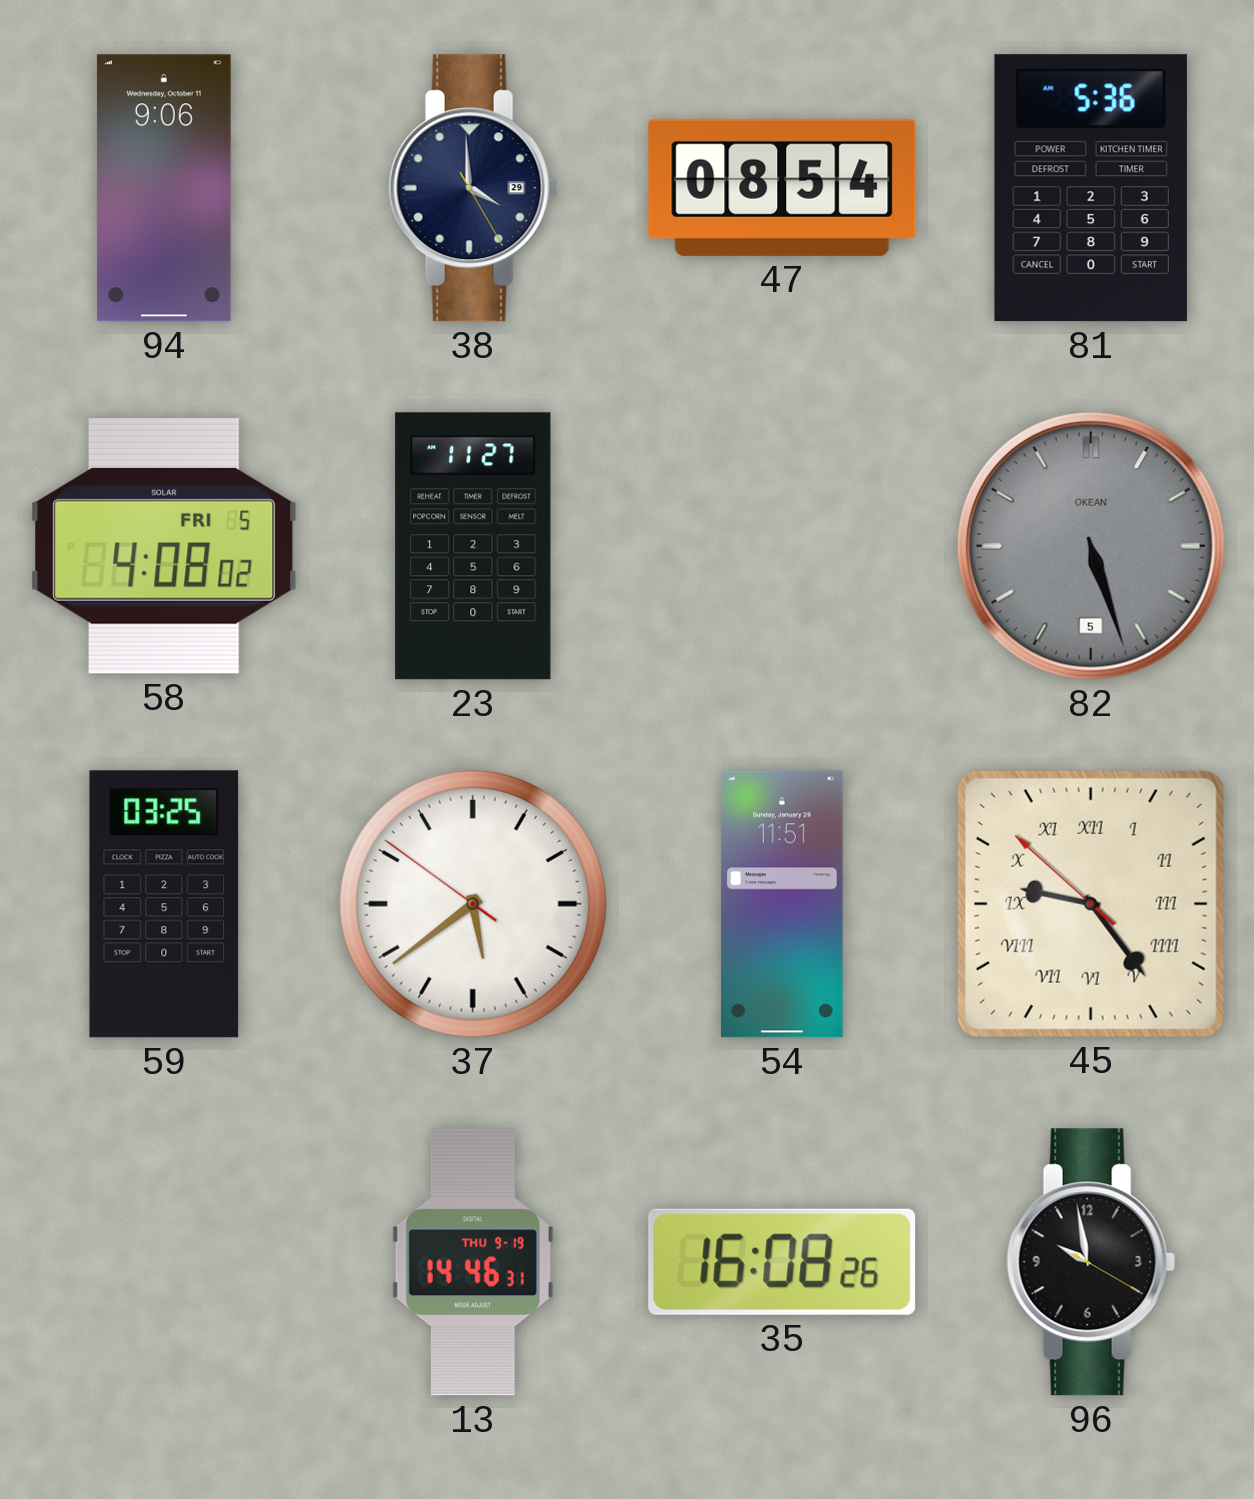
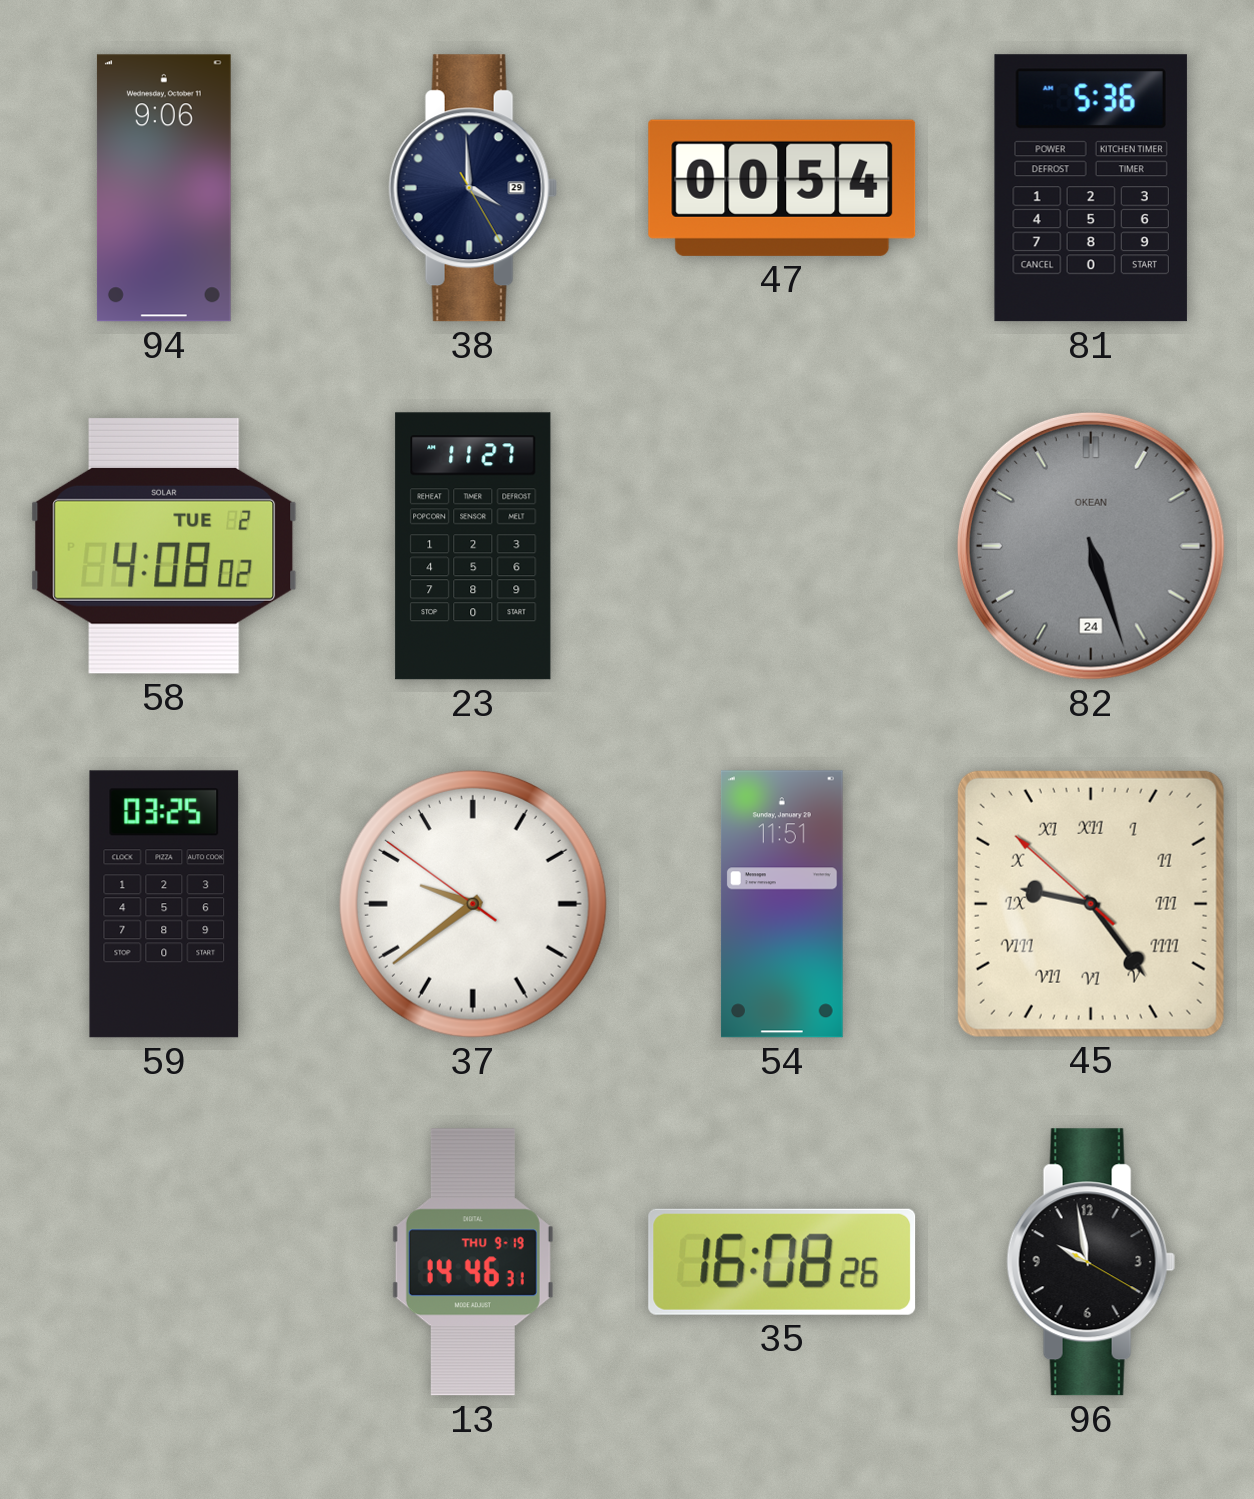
47: 08:54 -> 00:54
58 date: FRI 5 -> TUE 2
82 date: 5 -> 24
37: 5:38 -> 9:38
